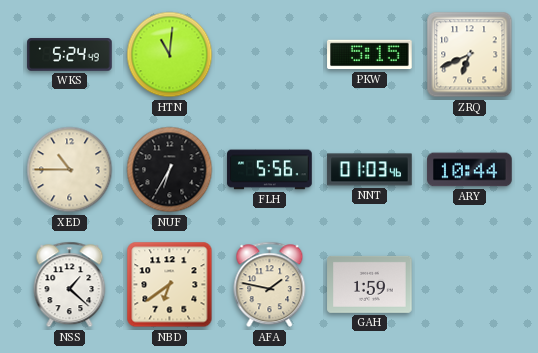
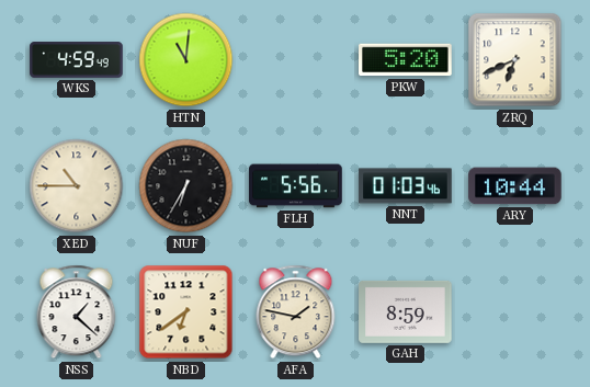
WKS: 5:24 -> 4:59
PKW: 5:15 -> 5:20
GAH: 1:59 -> 8:59
